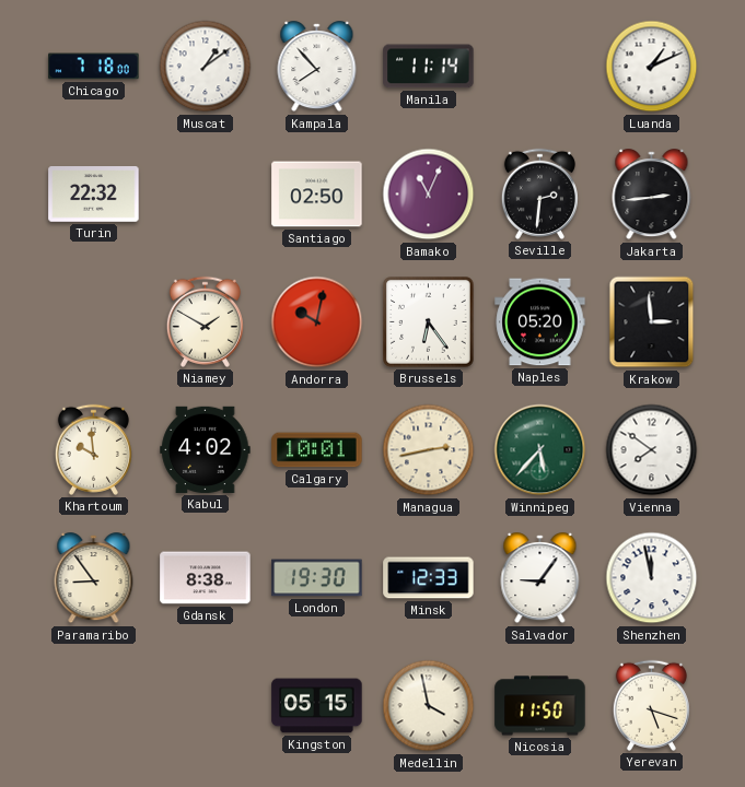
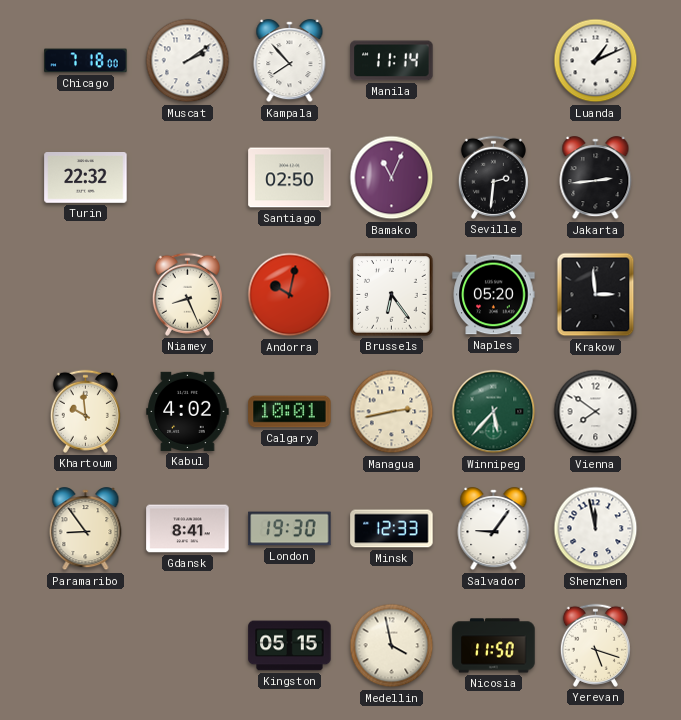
Muscat: 1:09 -> 2:09
Niamey: 1:50 -> 8:26
Gdansk: 8:38 -> 8:41
